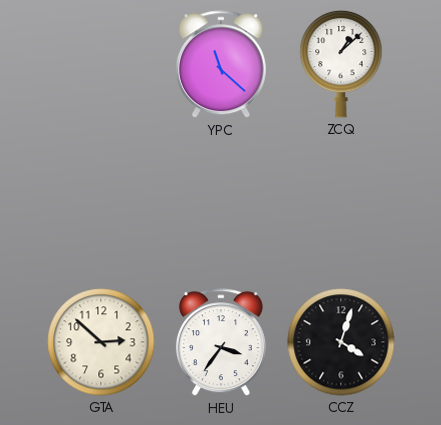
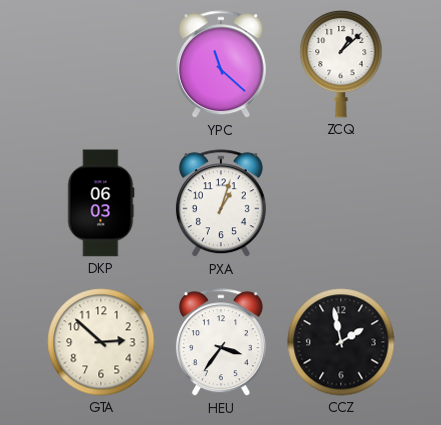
DKP: none -> 06:03
PXA: none -> 1:03
CCZ: 4:03 -> 1:58
